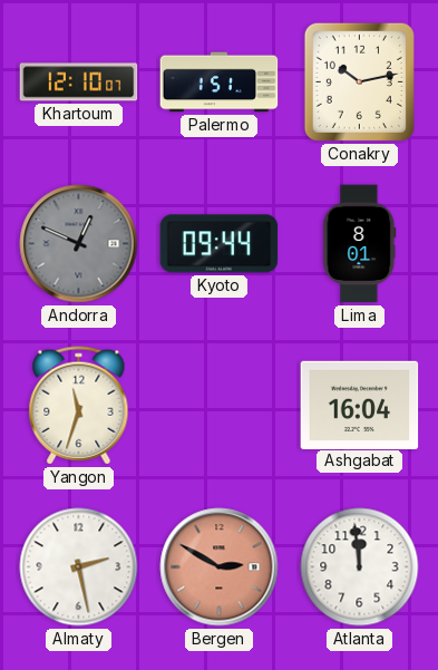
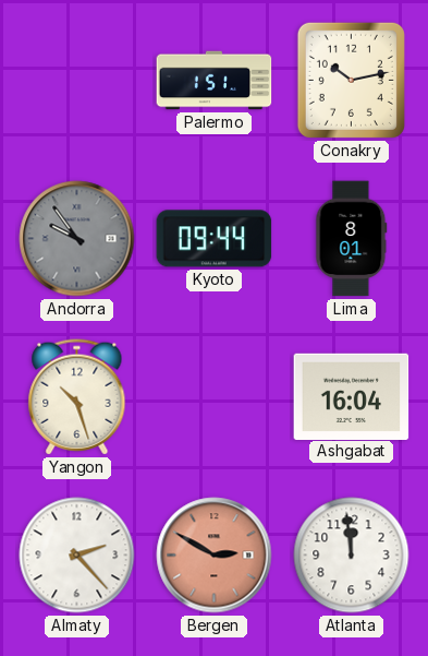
Khartoum: 12:10 -> none
Andorra: 12:49 -> 9:54
Yangon: 11:33 -> 10:27
Almaty: 2:28 -> 2:23
